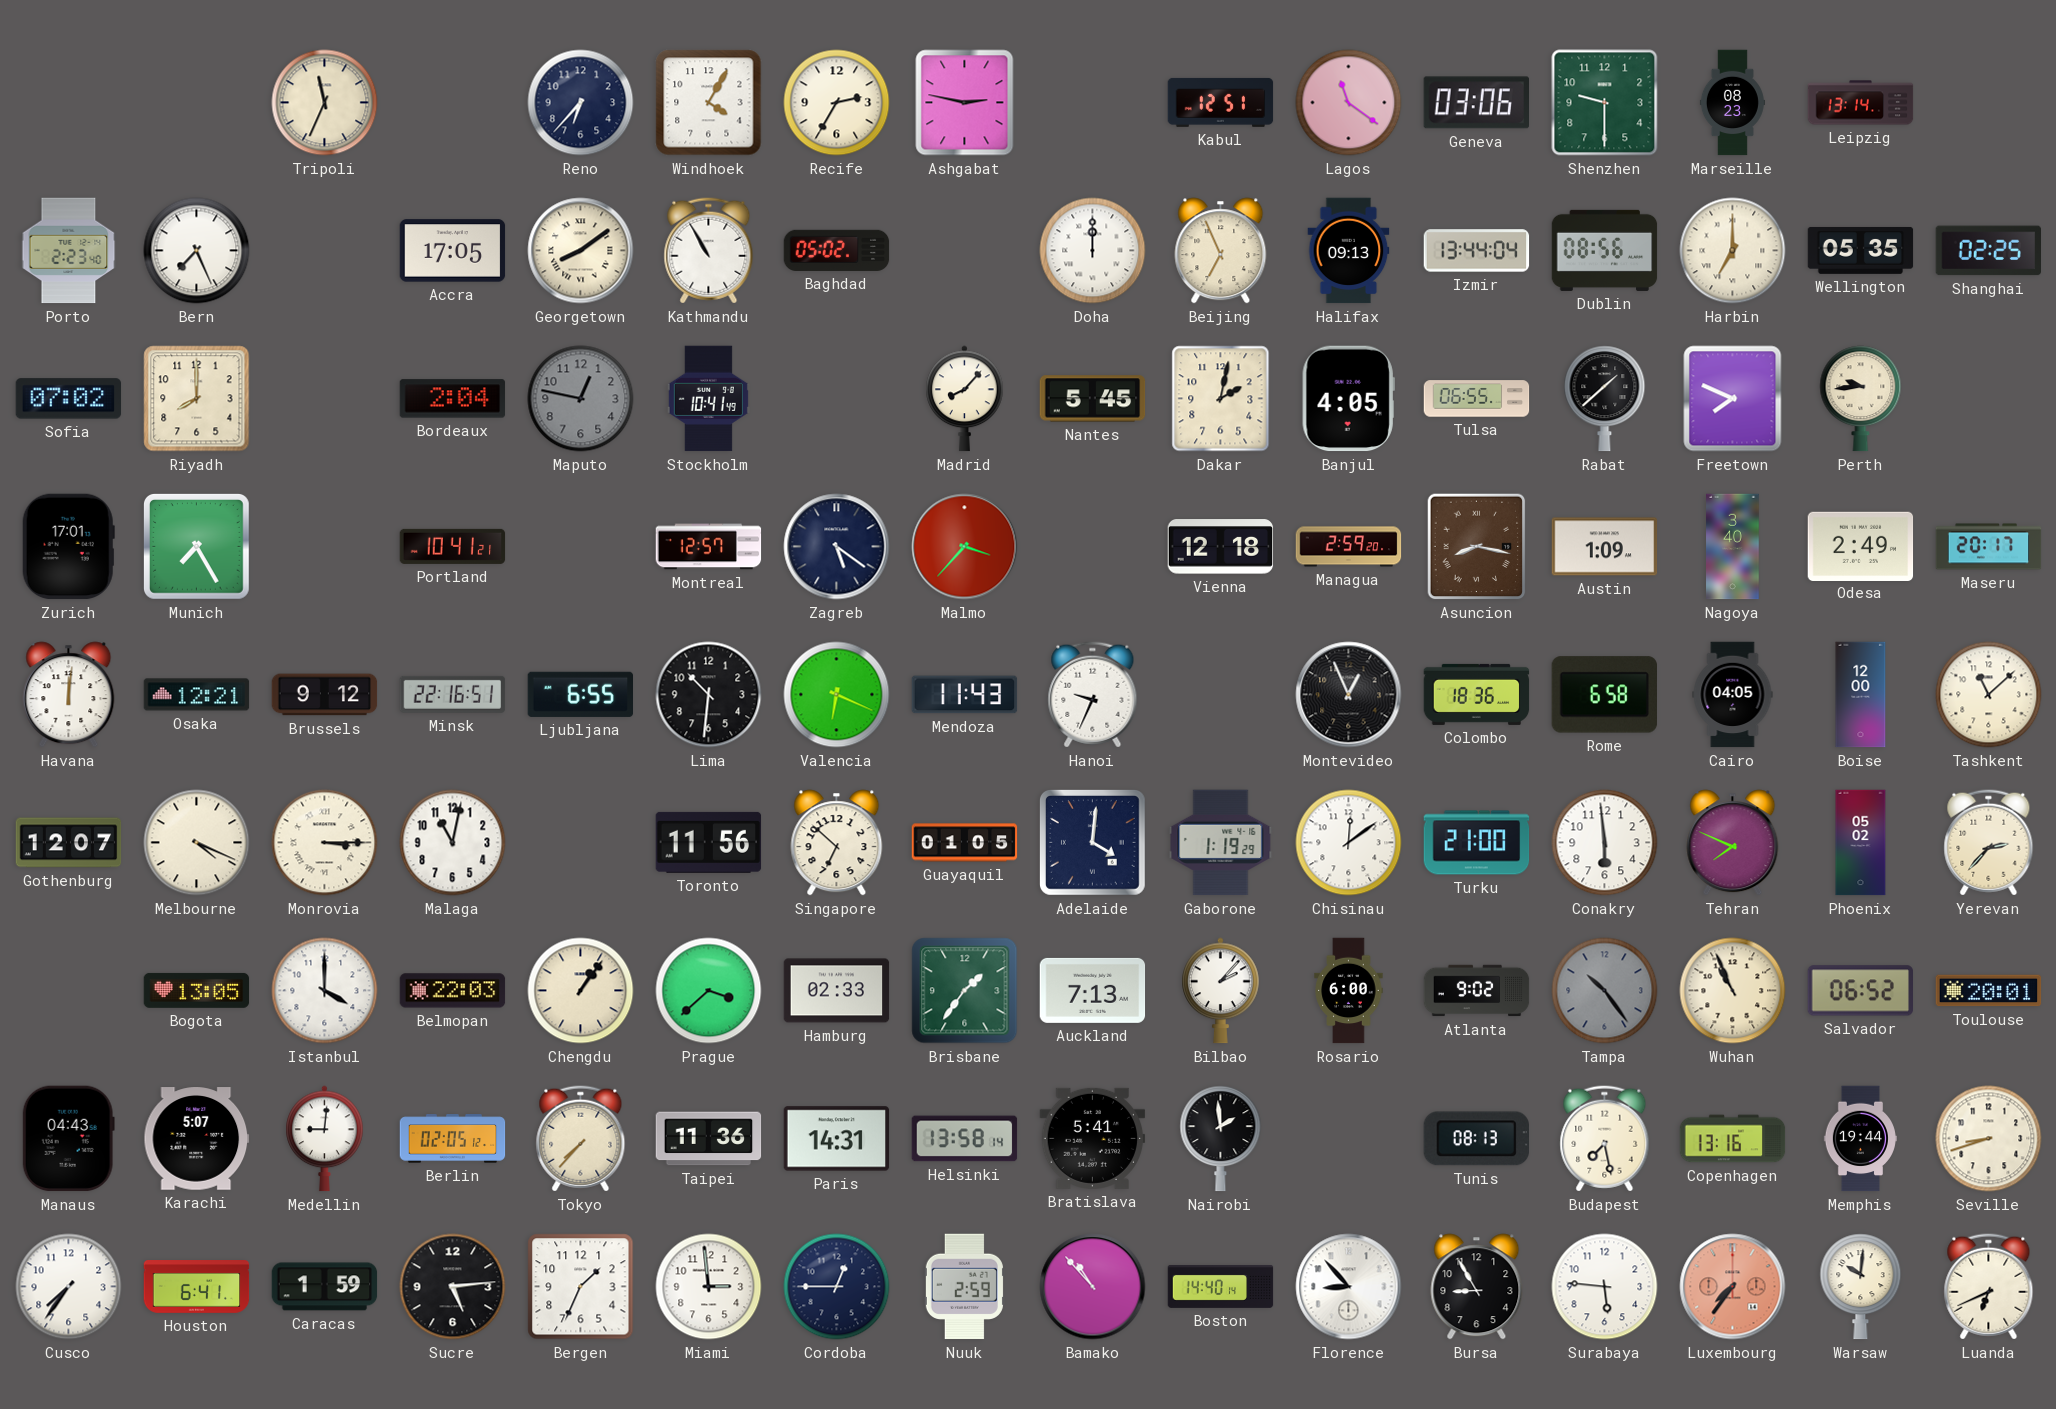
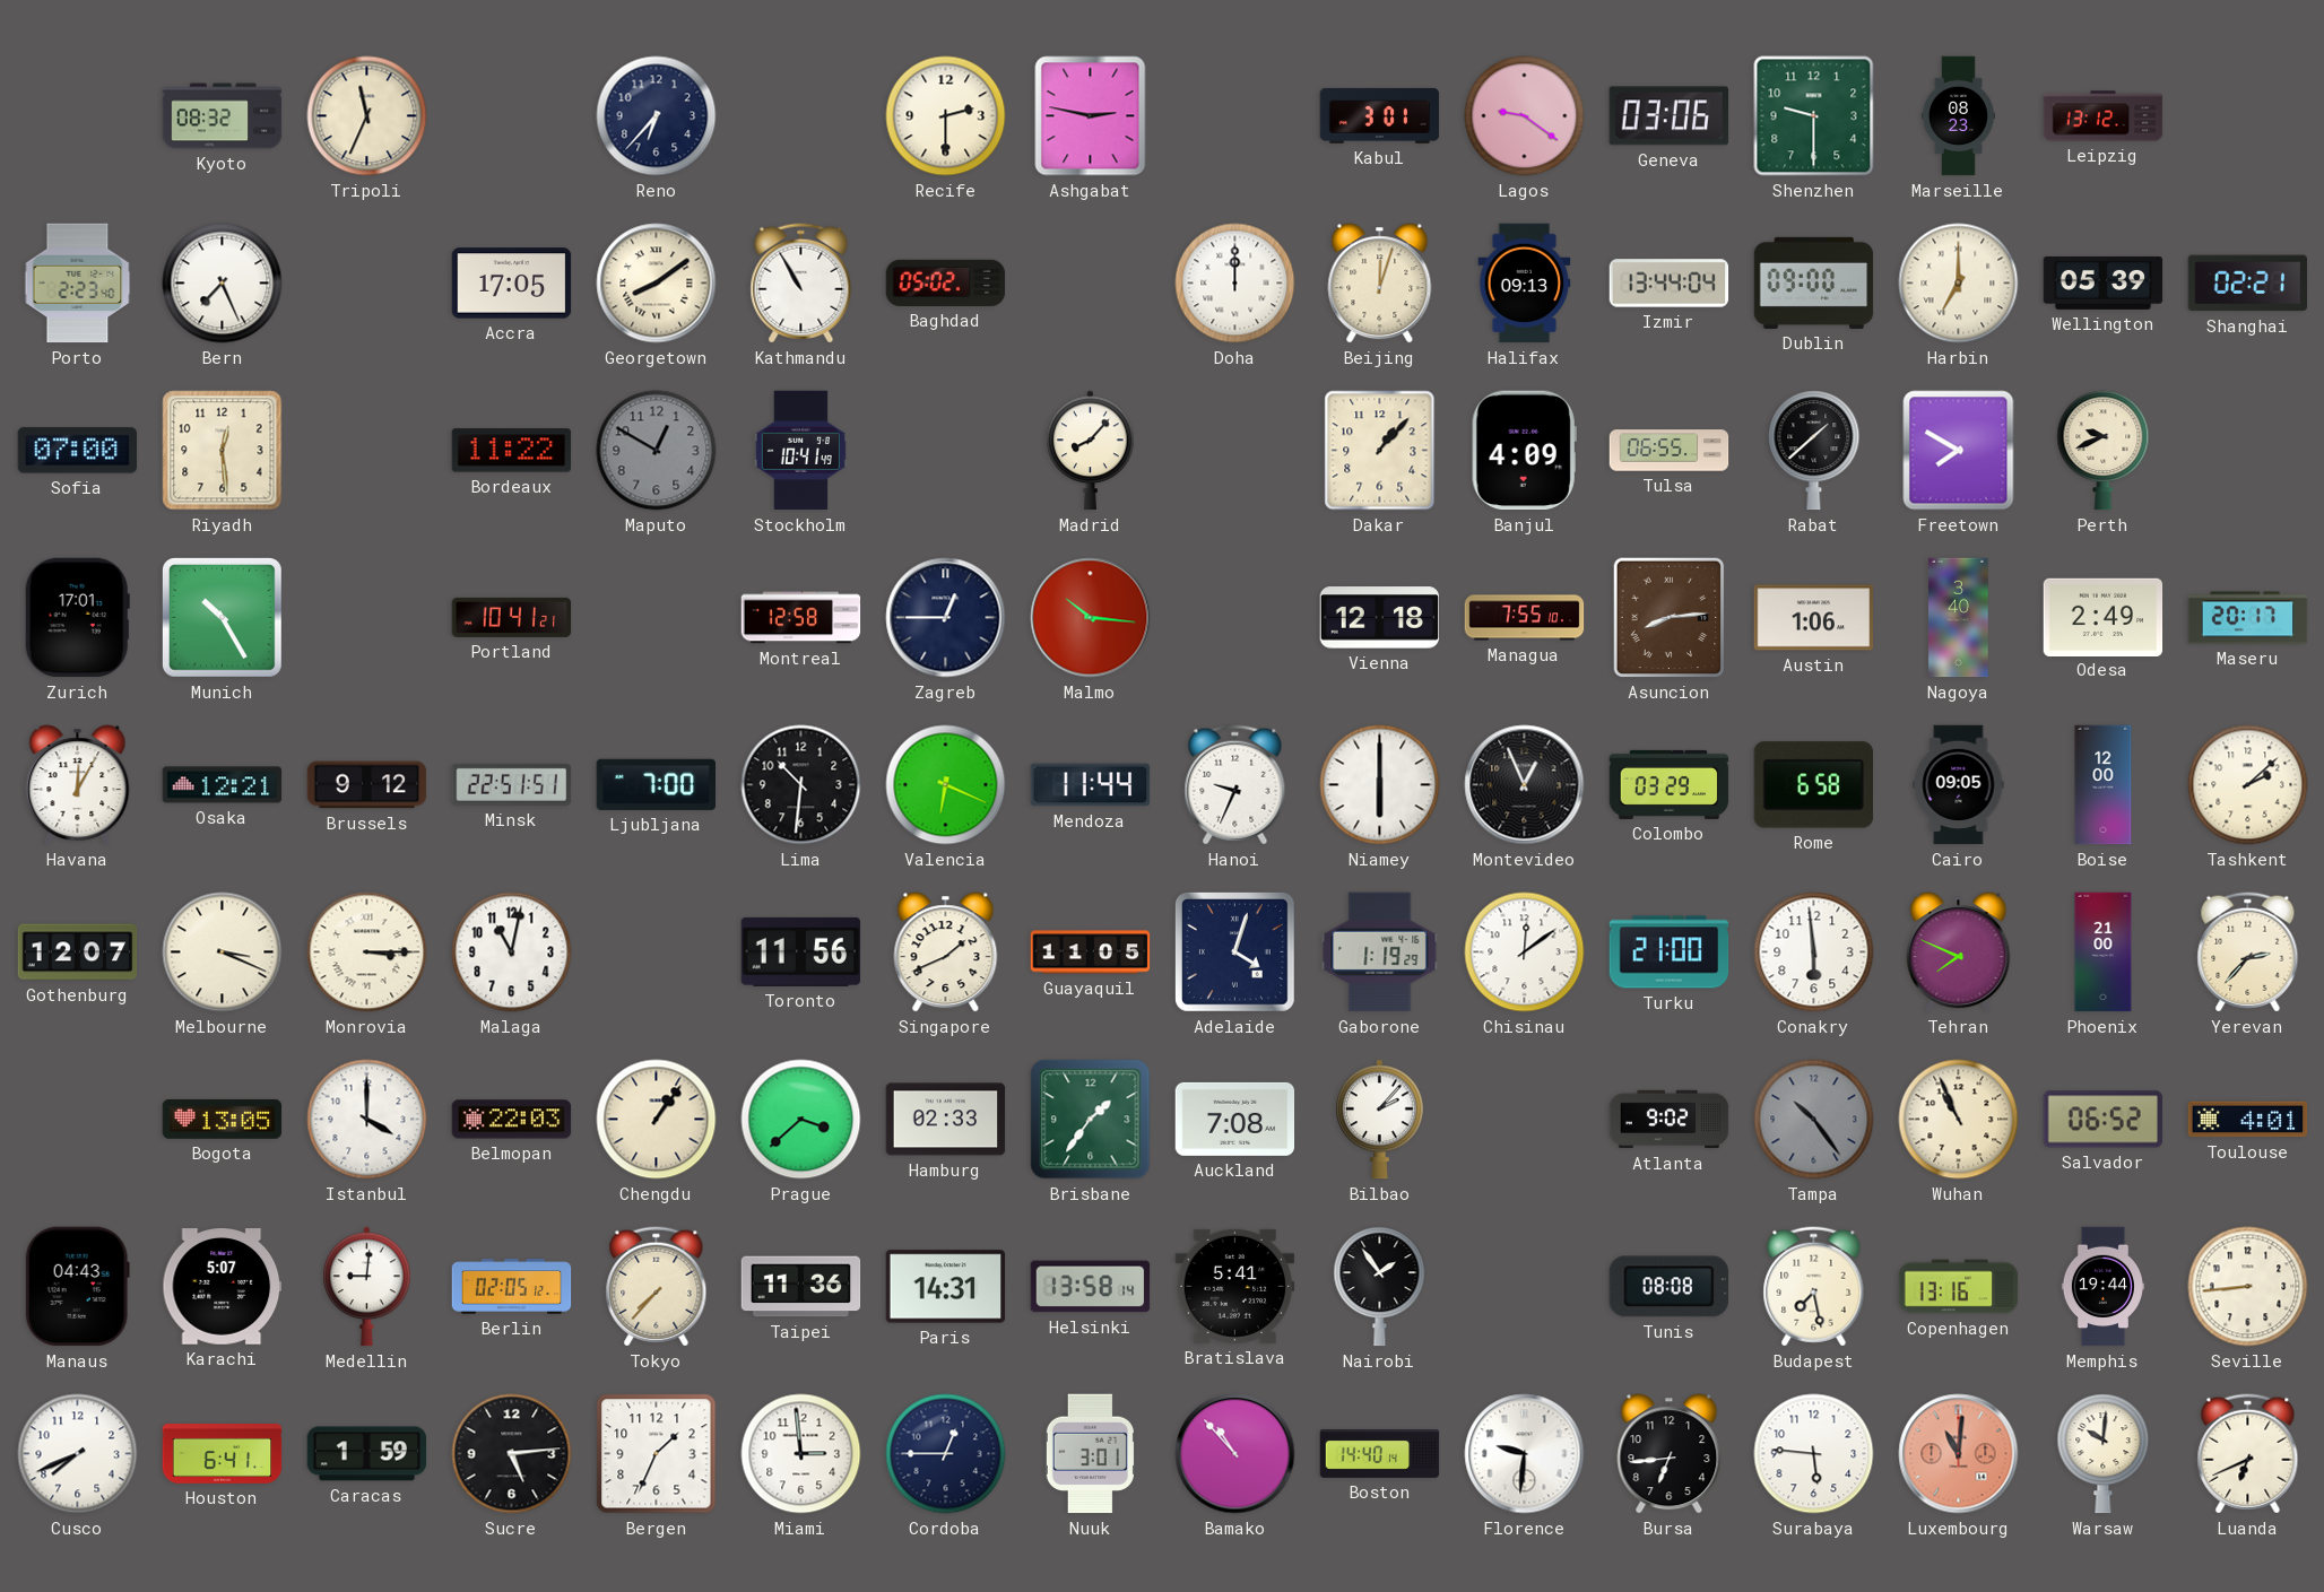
Kyoto: none -> 08:32
Windhoek: 4:05 -> none
Recife: 2:35 -> 2:30
Kabul: 12:51 -> 3:01
Lagos: 11:21 -> 9:21
Leipzig: 13:14 -> 13:12
Beijing: 6:56 -> 12:03
Dublin: 08:56 -> 09:00
Wellington: 05:35 -> 05:39
Shanghai: 02:25 -> 02:21
Sofia: 07:02 -> 07:00
Riyadh: 8:00 -> 12:29
Bordeaux: 2:04 -> 11:22
Maputo: 12:47 -> 12:50
Nantes: 5:45 -> none
Dakar: 2:02 -> 1:07
Banjul: 4:05 -> 4:09
Freetown: 7:49 -> 7:50
Perth: 9:44 -> 9:41
Munich: 7:25 -> 10:25
Montreal: 12:57 -> 12:58
Zagreb: 5:21 -> 12:45
Malmo: 3:37 -> 10:16
Managua: 2:59 -> 7:55
Asuncion: 8:17 -> 8:14
Austin: 1:09 -> 1:06
Havana: 12:01 -> 12:05
Minsk: 22:16 -> 22:51
Ljubljana: 6:55 -> 7:00
Mendoza: 11:43 -> 11:44
Niamey: none -> 6:00
Colombo: 18:36 -> 03:29
Cairo: 04:05 -> 09:05
Tashkent: 11:08 -> 2:08
Melbourne: 4:19 -> 3:19
Singapore: 6:52 -> 1:41
Guayaquil: 01:05 -> 11:05
Adelaide: 4:01 -> 4:03
Phoenix: 05:02 -> 21:00
Auckland: 7:13 -> 7:08
Rosario: 6:00 -> none
Toulouse: 20:01 -> 4:01
Nairobi: 1:59 -> 1:54
Tunis: 08:13 -> 08:08
Seville: 8:42 -> 8:44
Cusco: 7:36 -> 7:41
Nuuk: 2:59 -> 3:01
Florence: 8:53 -> 9:31
Bursa: 8:55 -> 6:44
Luxembourg: 7:36 -> 11:01
